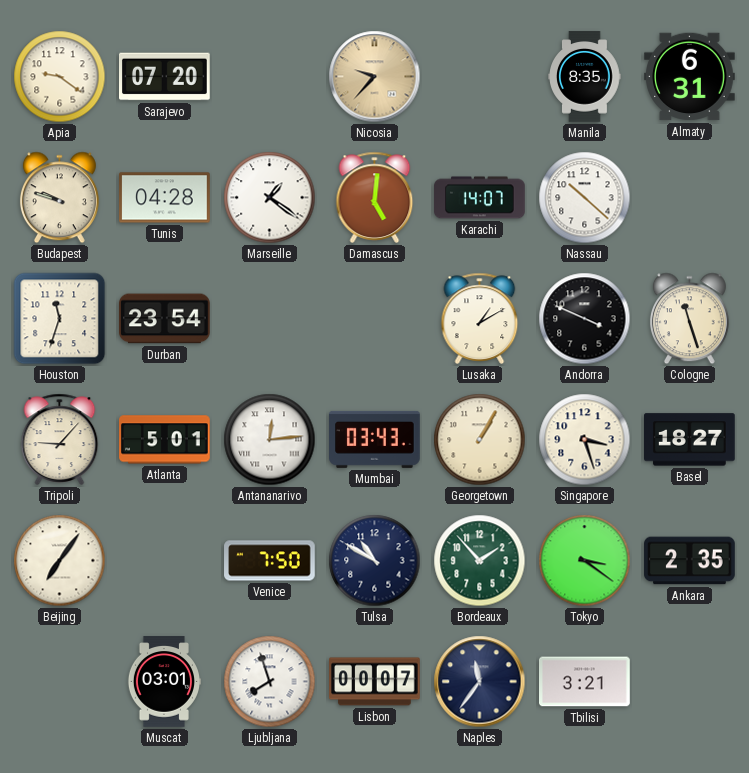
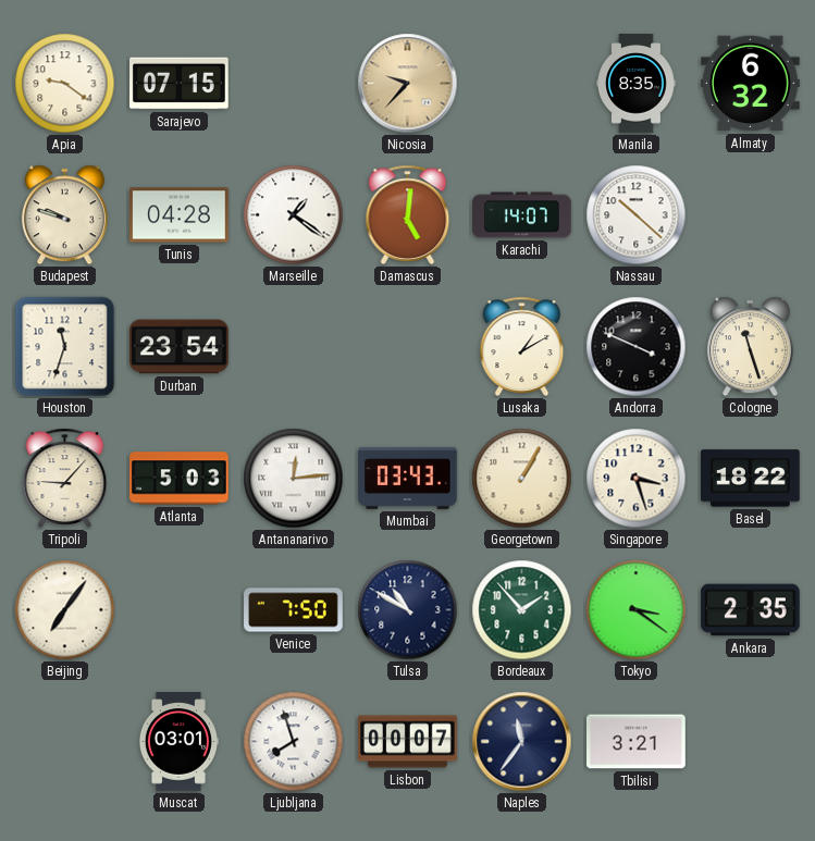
Sarajevo: 07:20 -> 07:15
Almaty: 6:31 -> 6:32
Atlanta: 5:01 -> 5:03
Basel: 18:27 -> 18:22
